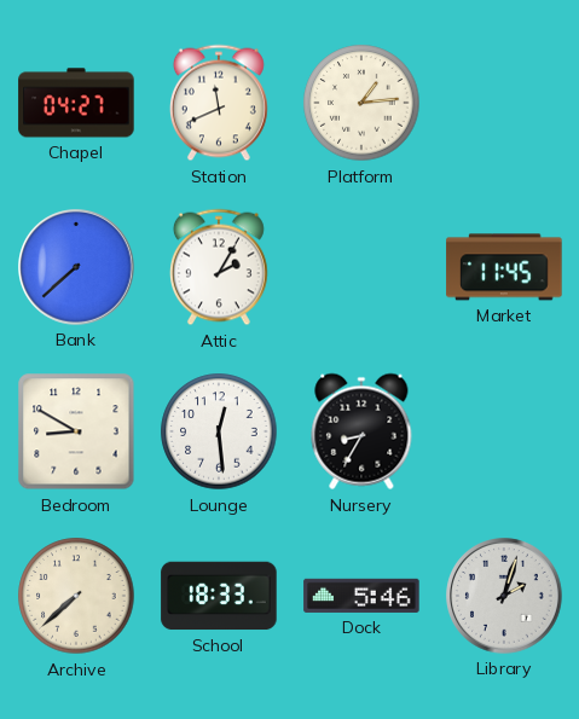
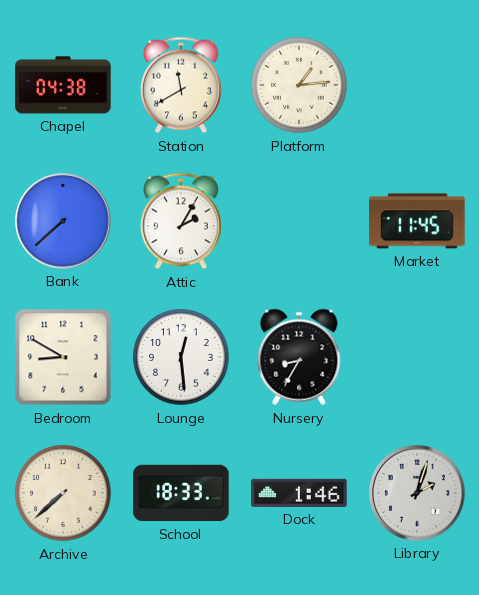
Chapel: 04:27 -> 04:38
Station: 11:41 -> 11:40
Dock: 5:46 -> 1:46
